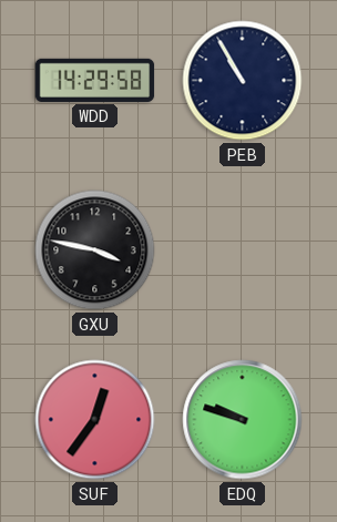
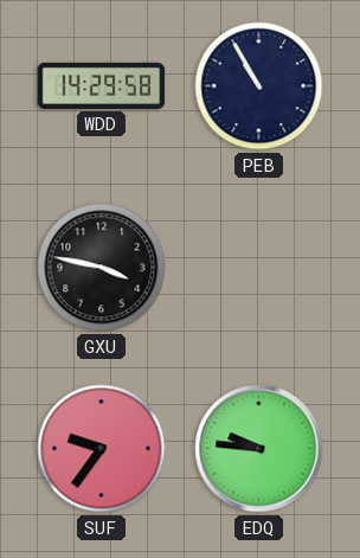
SUF: 12:36 -> 9:36
EDQ: 9:48 -> 9:46
